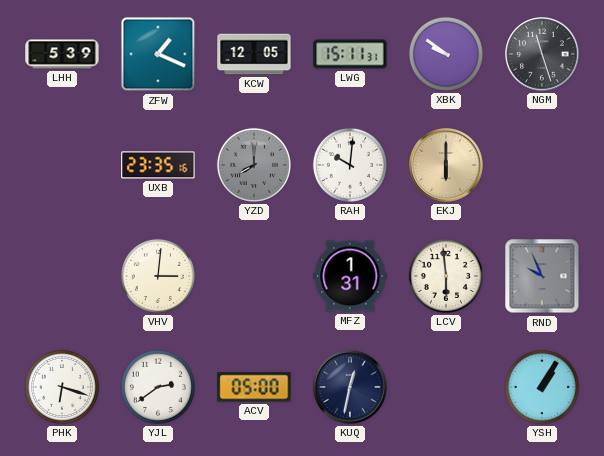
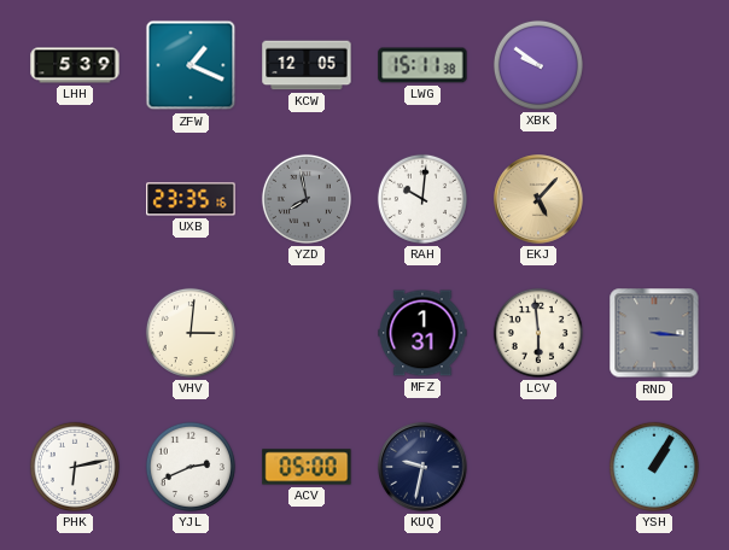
LWG: 15:11:31 -> 15:11:38
NGM: 11:27 -> none
YZD: 8:00 -> 7:58
EKJ: 6:00 -> 5:07
RND: 9:56 -> 3:16
PHK: 6:18 -> 6:13
YJL: 2:39 -> 2:41
KUQ: 12:32 -> 9:32
